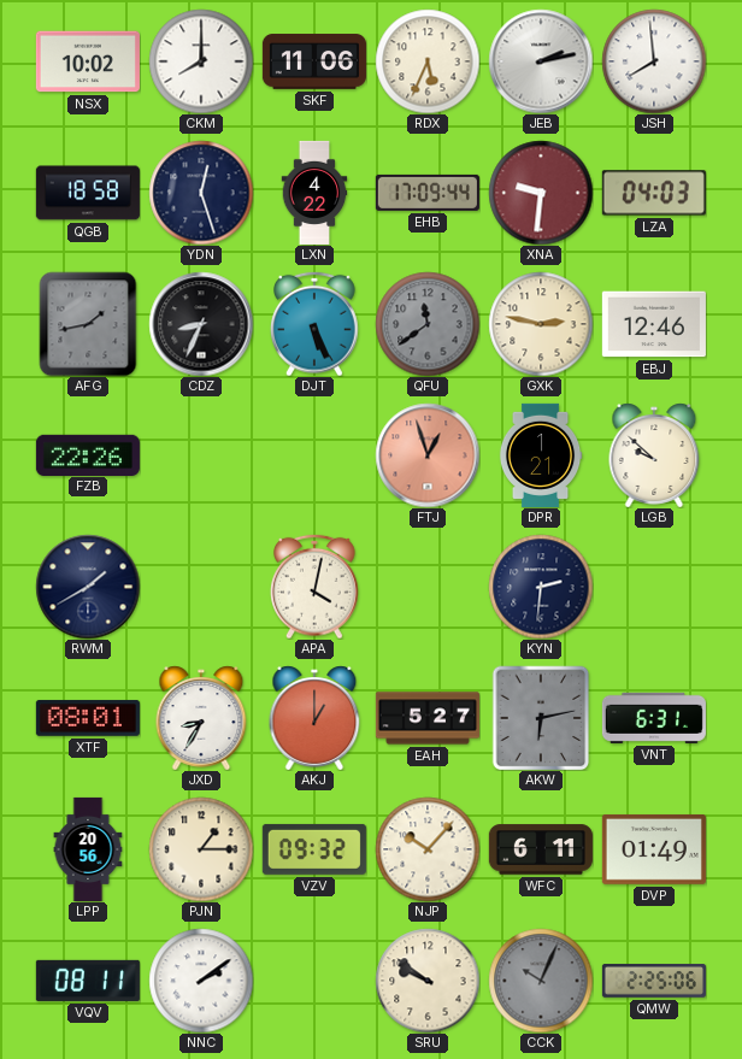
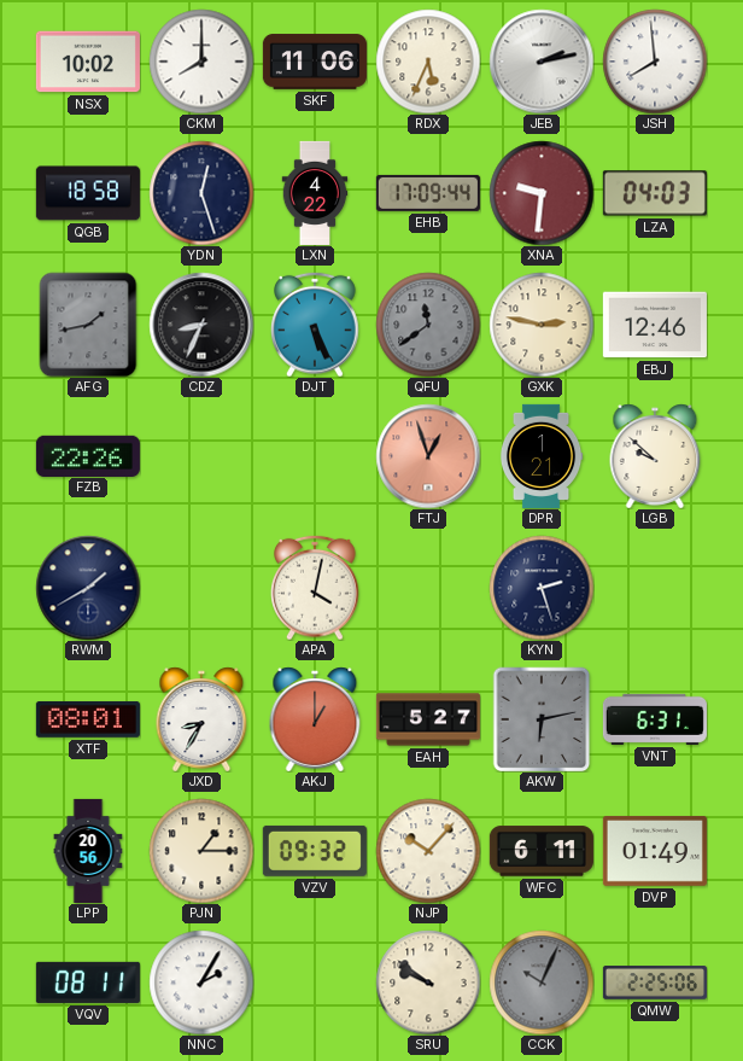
KYN: 2:31 -> 2:27
NNC: 2:09 -> 2:05
